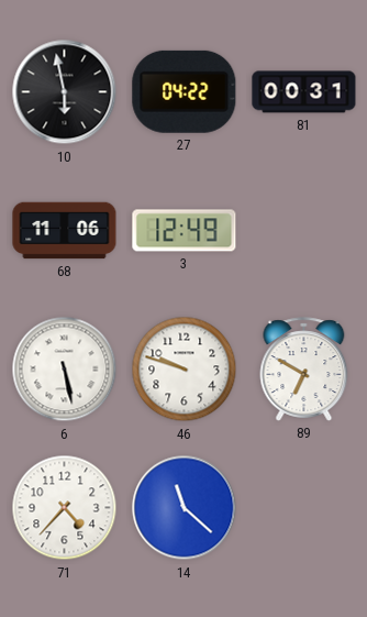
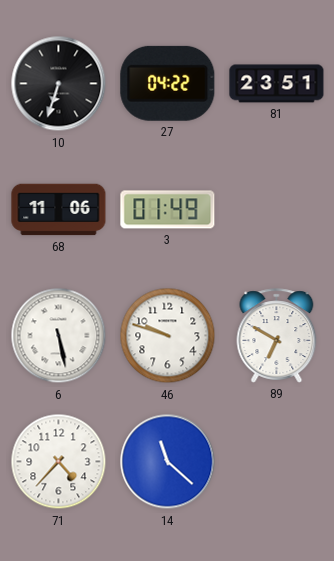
10: 5:58 -> 6:33
81: 00:31 -> 23:51
3: 12:49 -> 01:49
